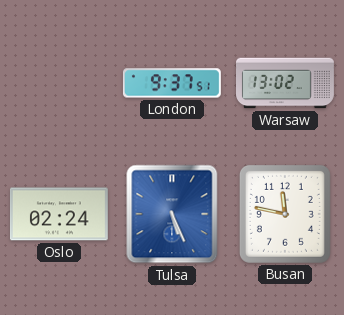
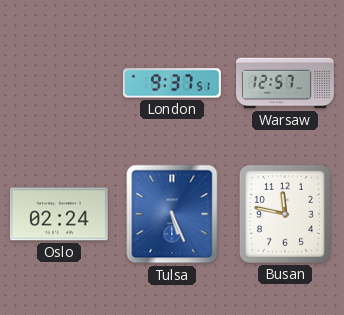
Warsaw: 13:02 -> 12:57
